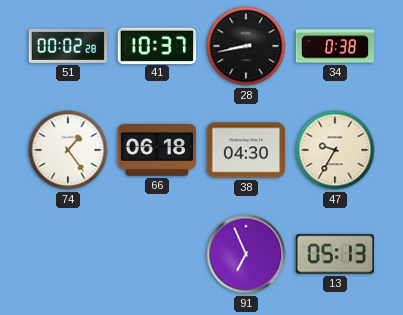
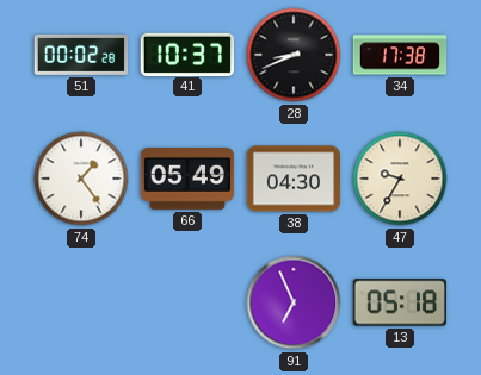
28: 8:43 -> 8:41
34: 0:38 -> 17:38
66: 06:18 -> 05:49
13: 05:13 -> 05:18
